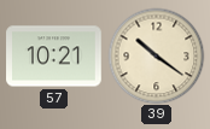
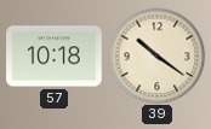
57: 10:21 -> 10:18
